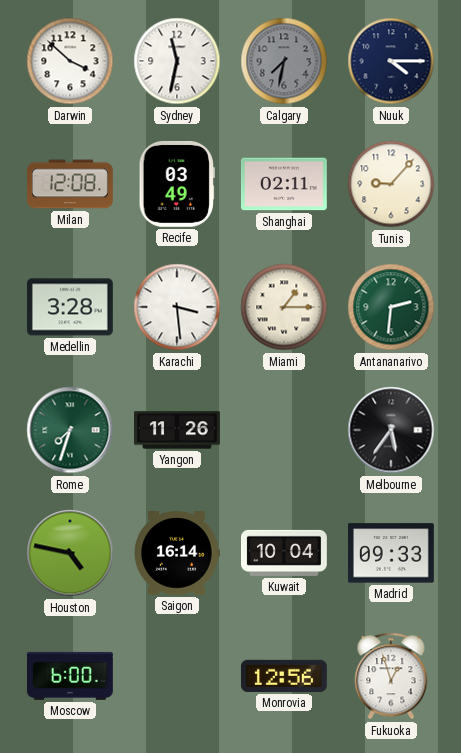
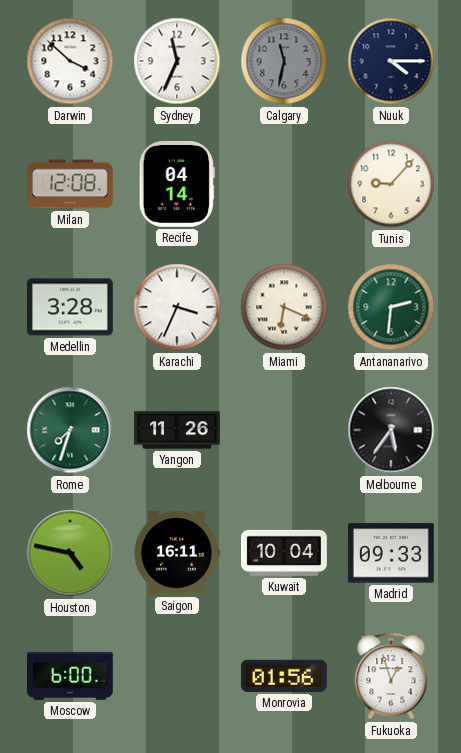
Sydney: 11:32 -> 11:34
Calgary: 7:32 -> 11:32
Recife: 03:49 -> 04:14
Shanghai: 02:11 -> none
Karachi: 3:29 -> 3:34
Miami: 1:15 -> 6:19
Saigon: 16:14 -> 16:11
Monrovia: 12:56 -> 01:56
